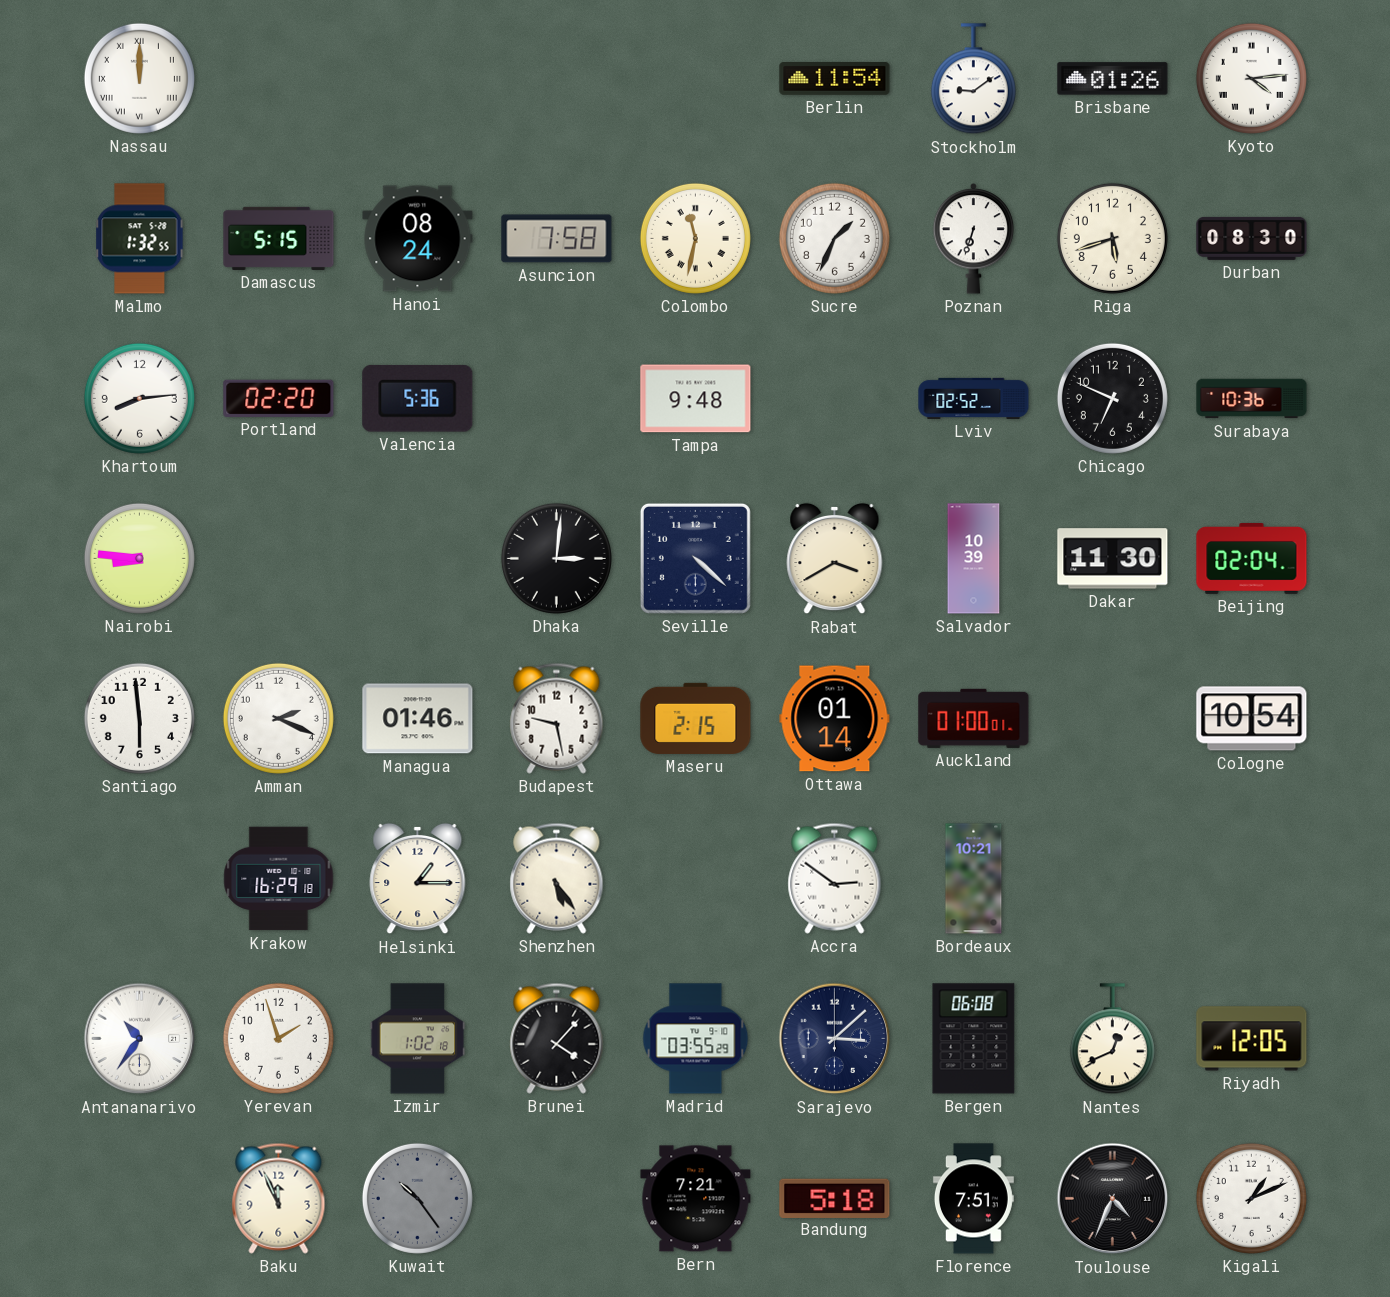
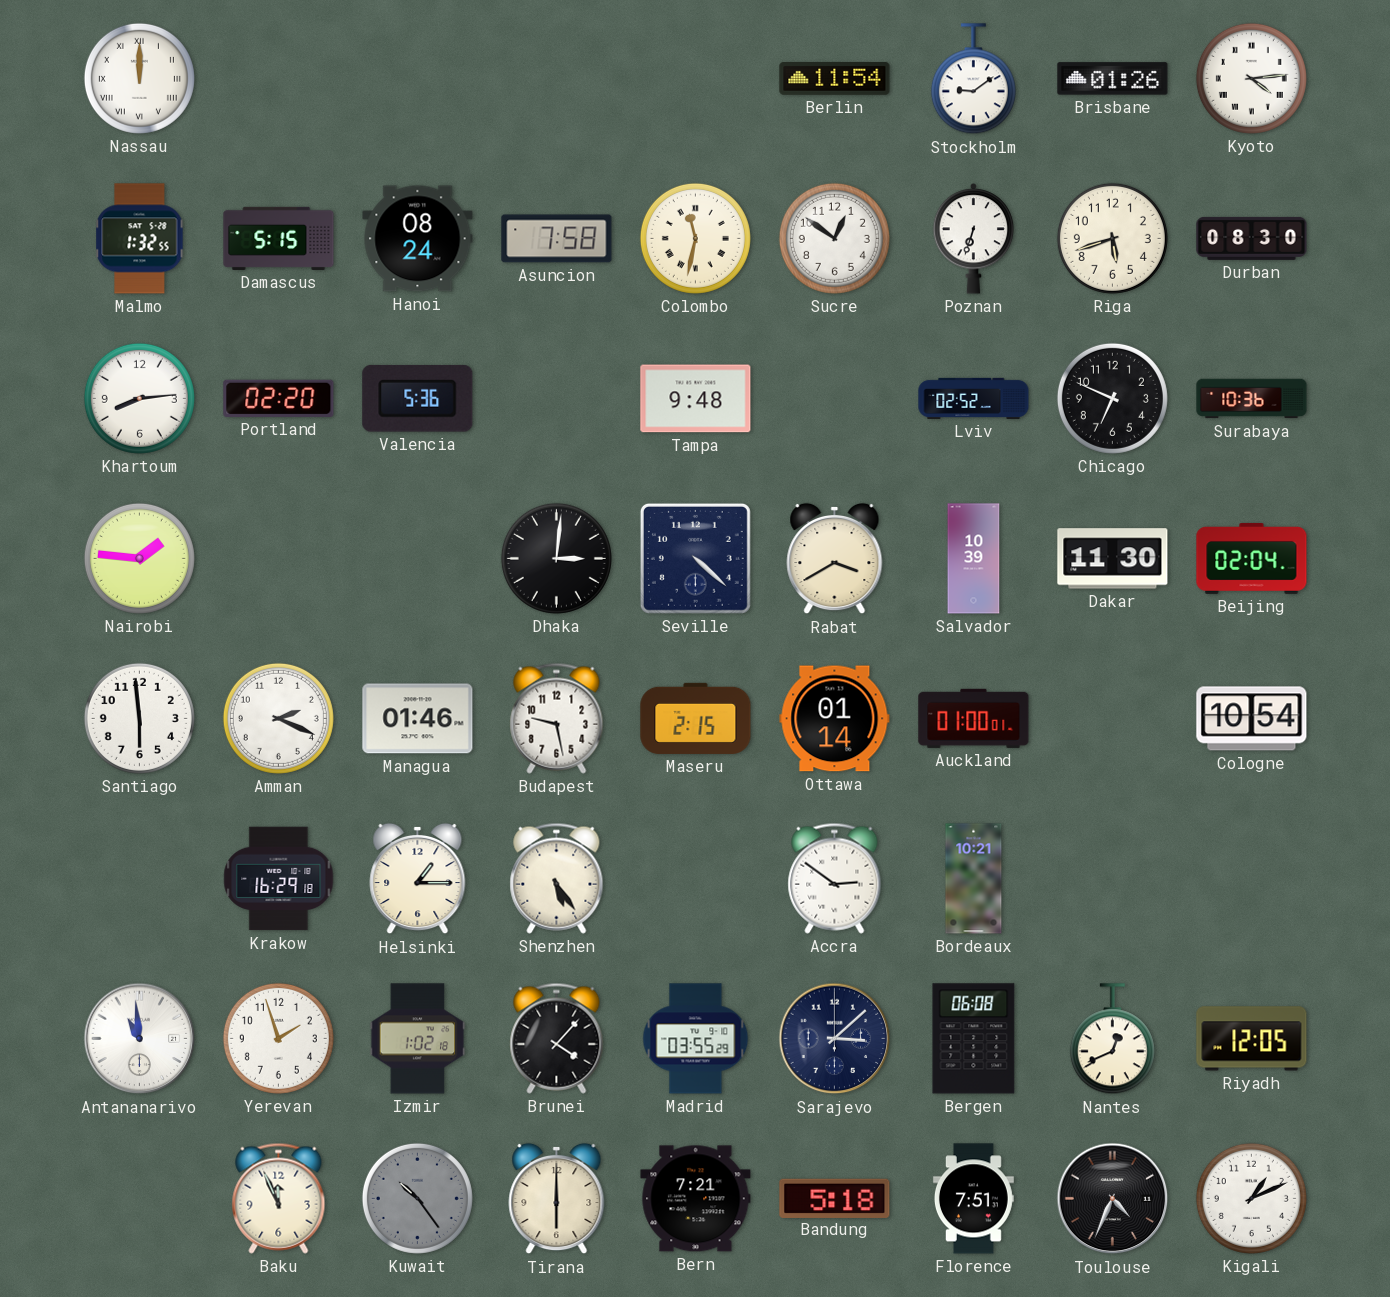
Sucre: 1:34 -> 12:51
Nairobi: 8:46 -> 1:46
Antananarivo: 10:36 -> 10:59
Tirana: none -> 6:00
